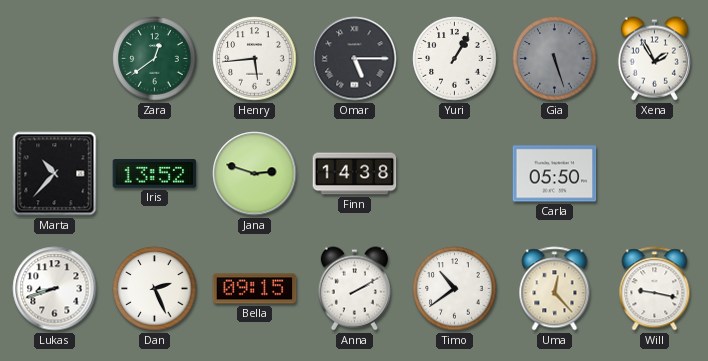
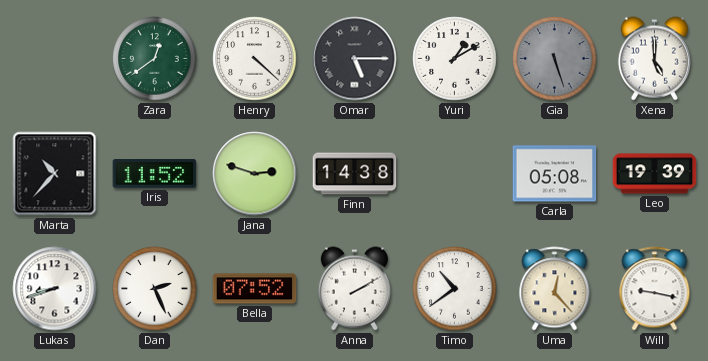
Henry: 5:44 -> 4:22
Yuri: 1:05 -> 1:10
Xena: 1:55 -> 5:00
Iris: 13:52 -> 11:52
Carla: 05:50 -> 05:08
Leo: none -> 19:39
Bella: 09:15 -> 07:52
